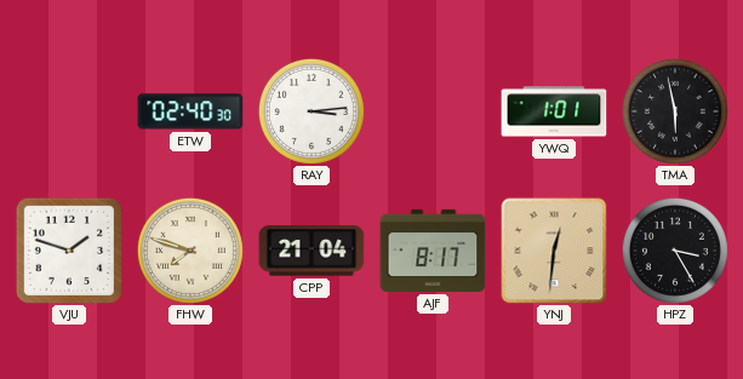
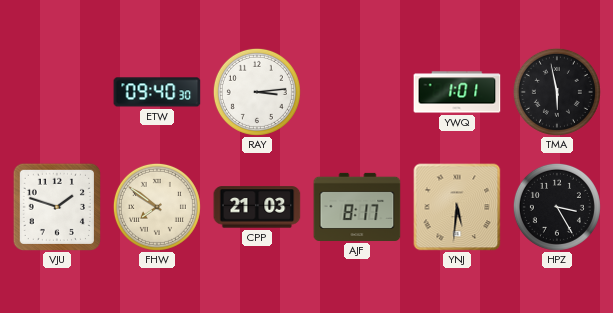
ETW: 02:40 -> 09:40
FHW: 7:48 -> 7:51
CPP: 21:04 -> 21:03
YNJ: 12:31 -> 5:31
